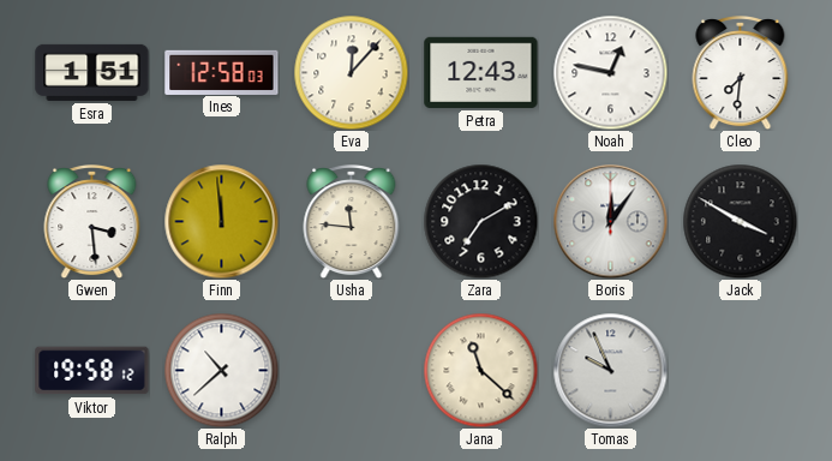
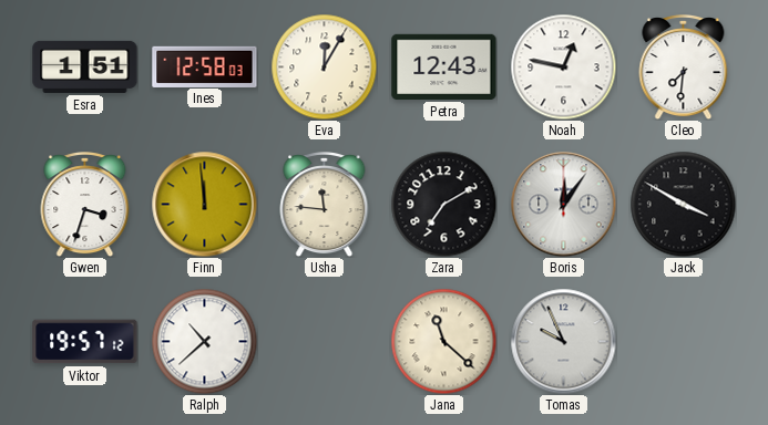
Eva: 12:07 -> 12:05
Gwen: 3:29 -> 3:33
Viktor: 19:58 -> 19:57
